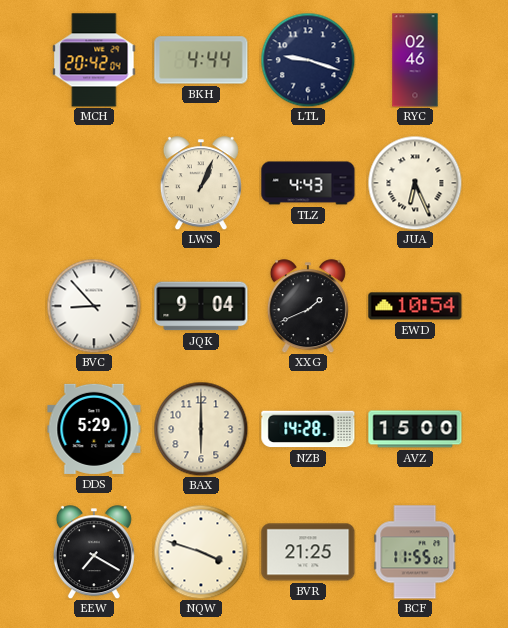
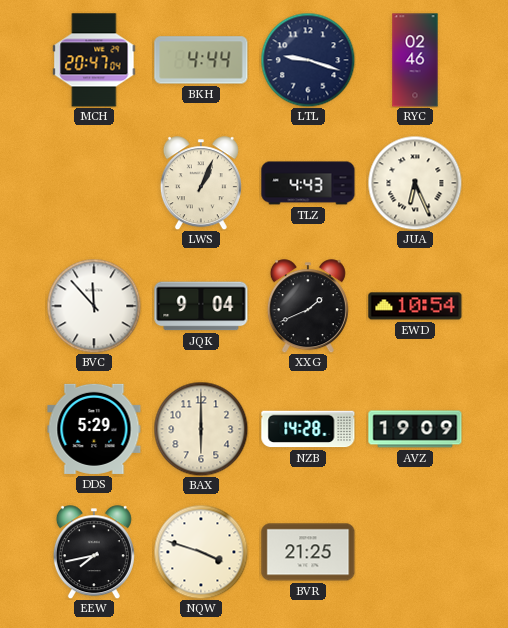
MCH: 20:42 -> 20:47
BVC: 8:53 -> 11:53
AVZ: 15:00 -> 19:09
EEW: 7:20 -> 7:43
BCF: 11:55 -> none
